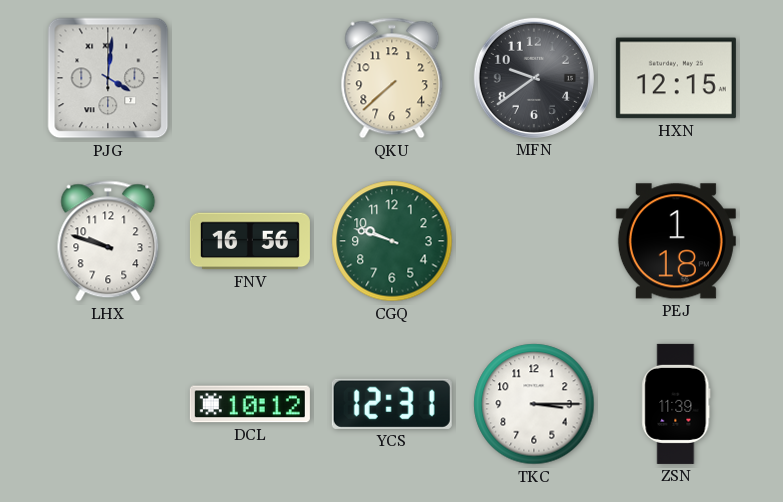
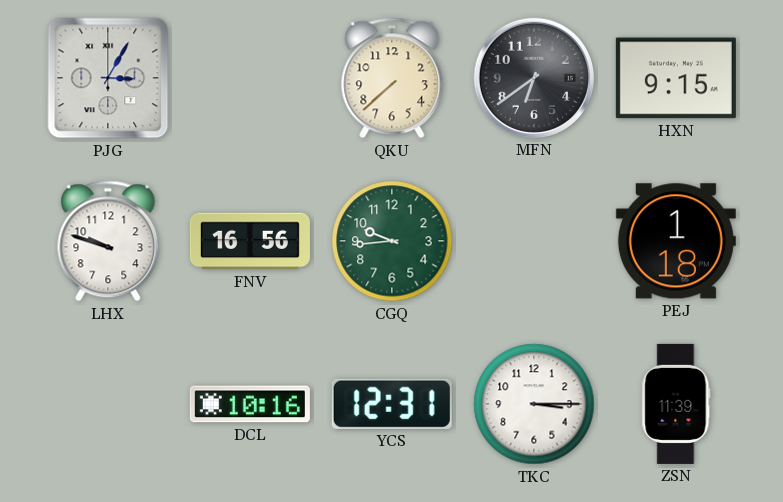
PJG: 4:01 -> 3:05
MFN: 9:39 -> 6:39
HXN: 12:15 -> 9:15
CGQ: 9:48 -> 9:44
DCL: 10:12 -> 10:16
